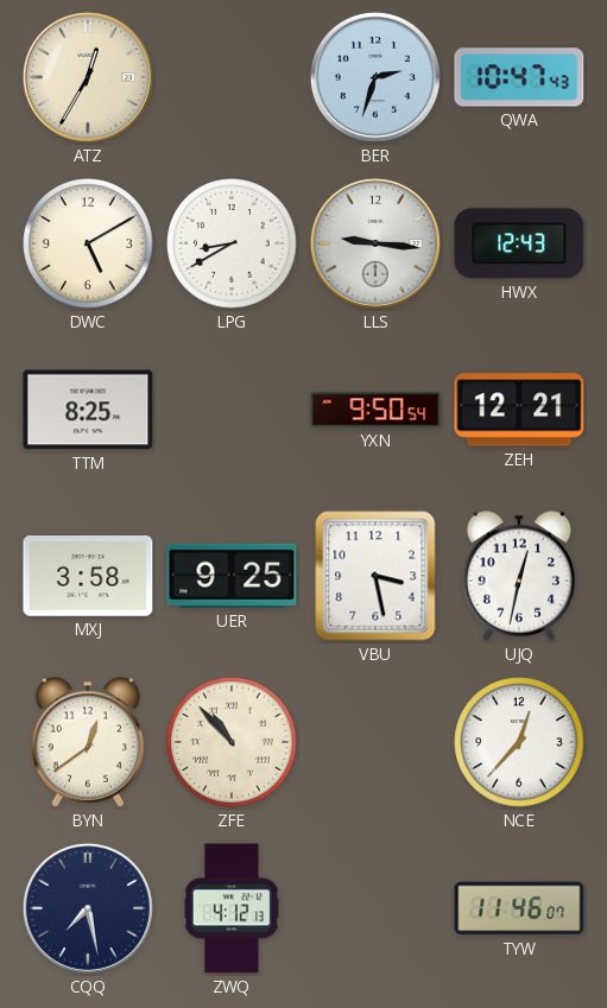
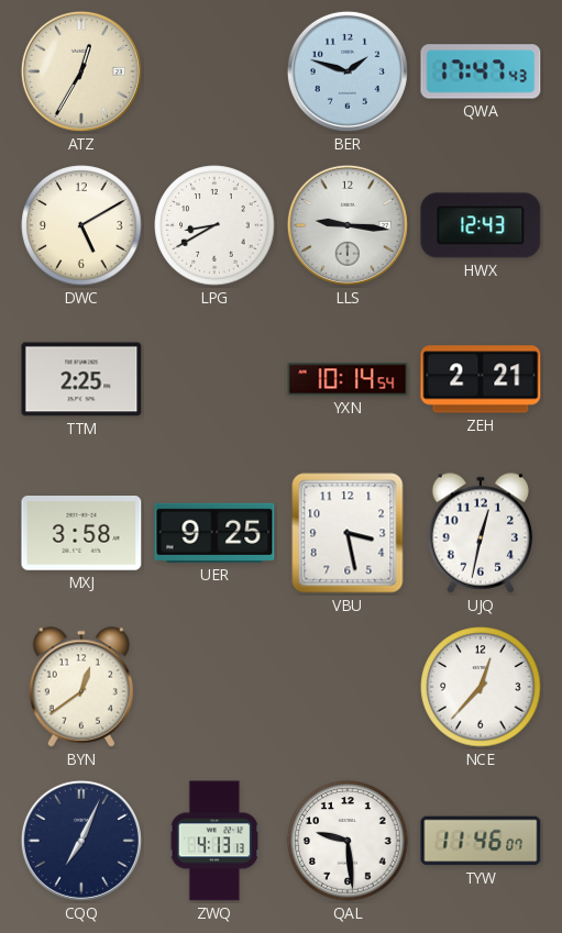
BER: 2:33 -> 1:48
QWA: 10:47 -> 17:47
TTM: 8:25 -> 2:25
YXN: 9:50 -> 10:14
ZEH: 12:21 -> 2:21
ZFE: 10:53 -> none
CQQ: 7:28 -> 7:04
ZWQ: 4:12 -> 4:13
QAL: none -> 9:29
